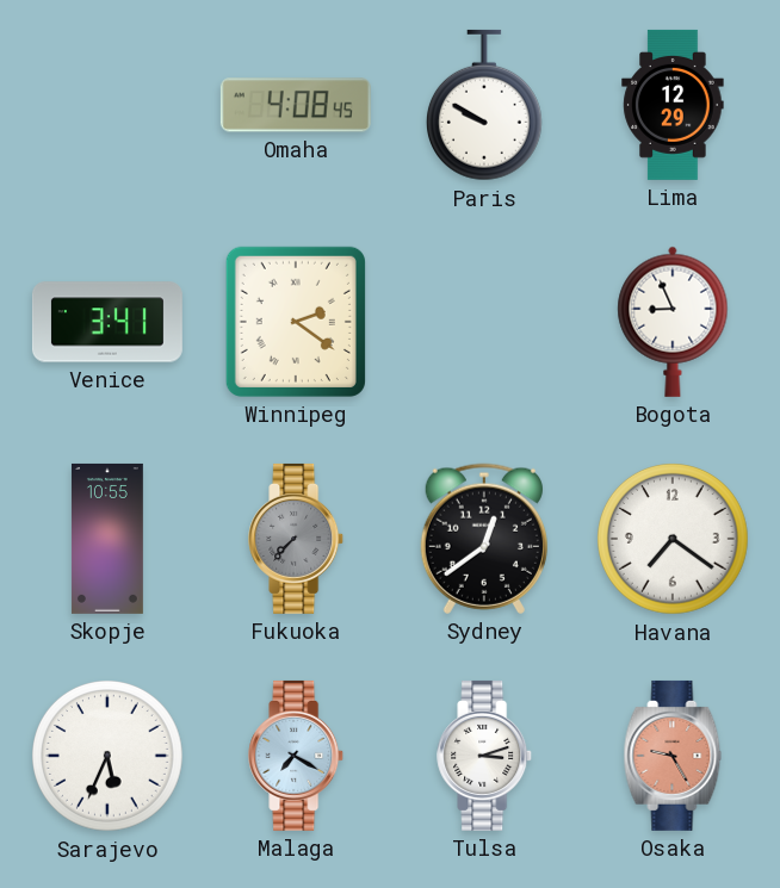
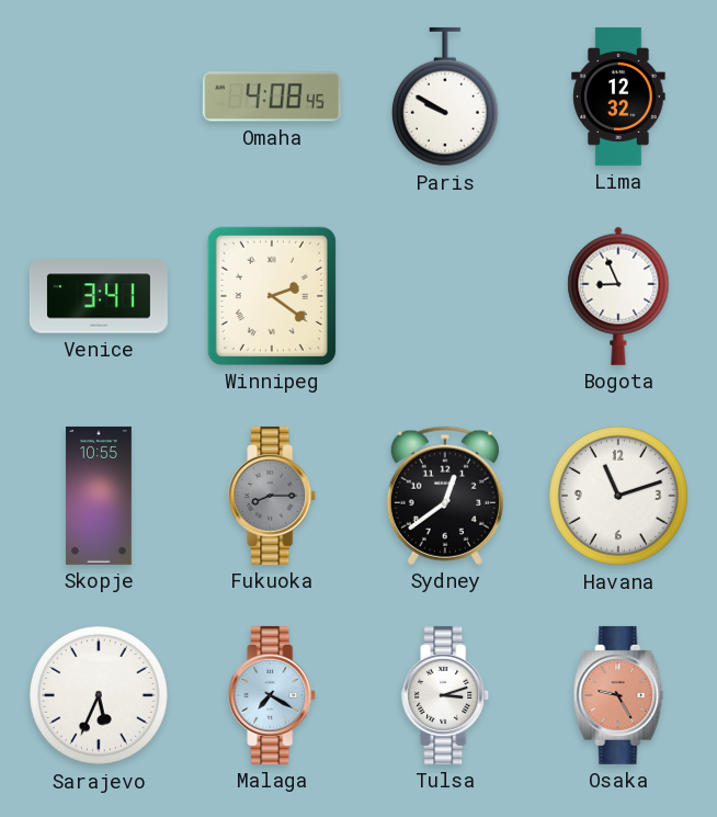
Lima: 12:29 -> 12:32
Fukuoka: 7:37 -> 8:15
Havana: 7:21 -> 11:12
